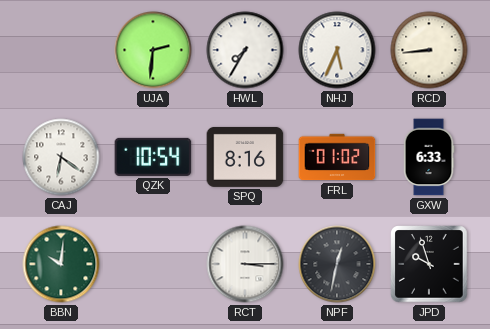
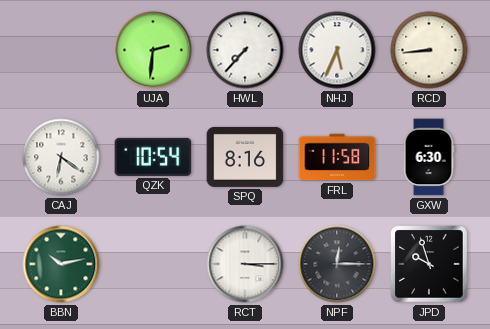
HWL: 7:35 -> 7:37
FRL: 01:02 -> 11:58
GXW: 6:33 -> 6:30
BBN: 10:01 -> 10:13
NPF: 12:32 -> 12:15
